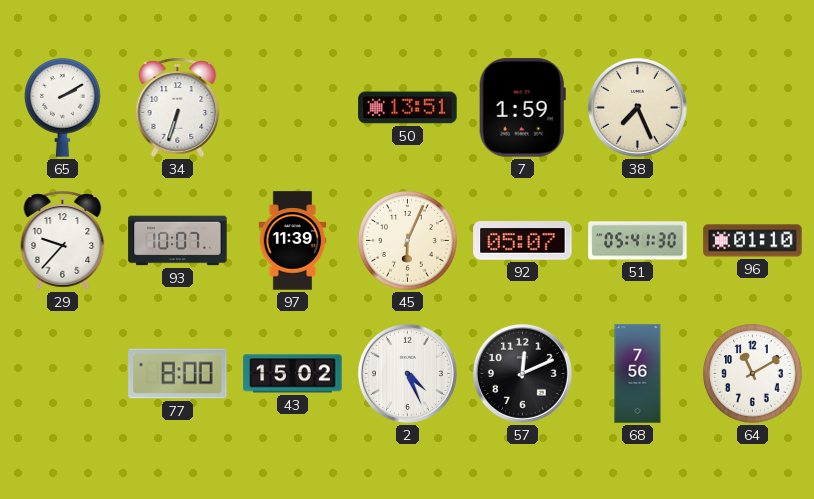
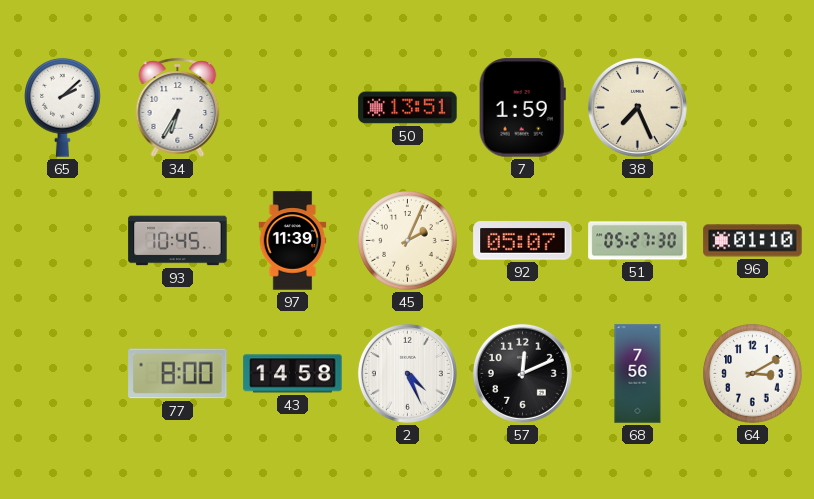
65: 2:10 -> 2:08
34: 6:33 -> 6:35
29: 9:37 -> none
93: 10:07 -> 10:45
45: 6:04 -> 2:04
51: 05:41 -> 05:27
43: 15:02 -> 14:58
64: 11:10 -> 3:10
